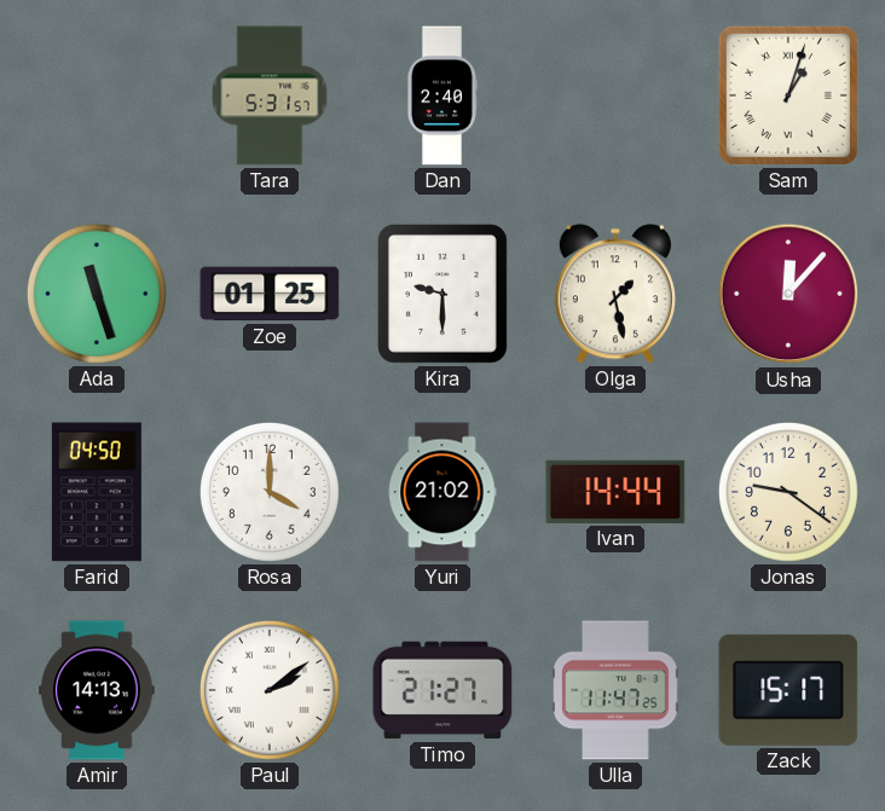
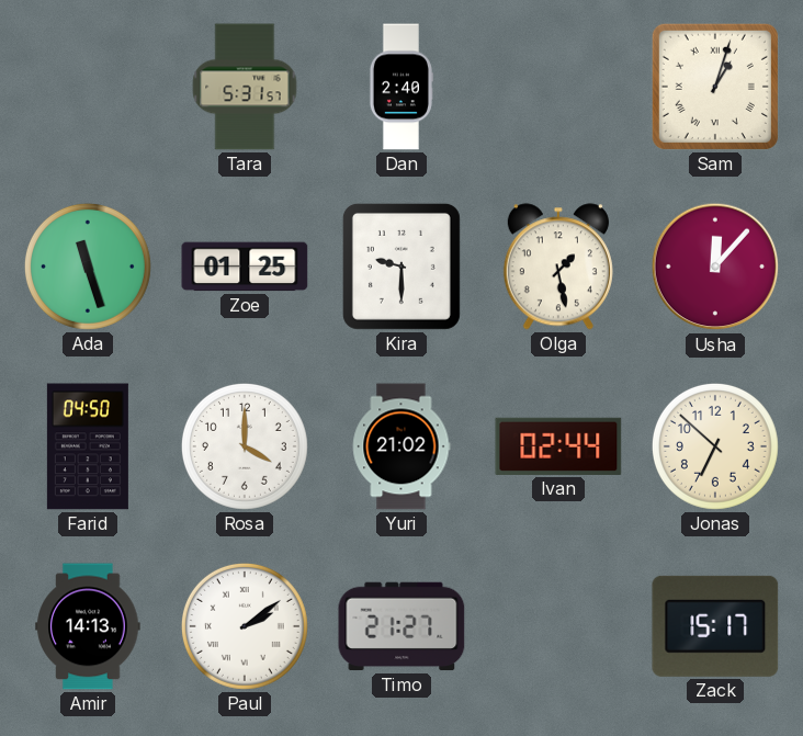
Ivan: 14:44 -> 02:44
Jonas: 9:21 -> 6:52
Ulla: 11:47 -> none
